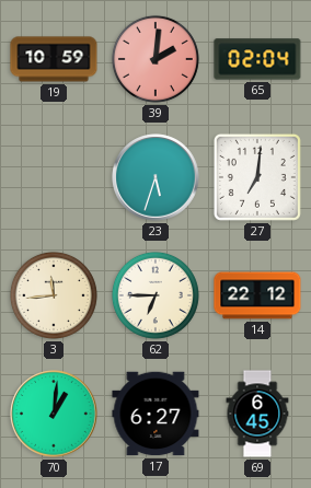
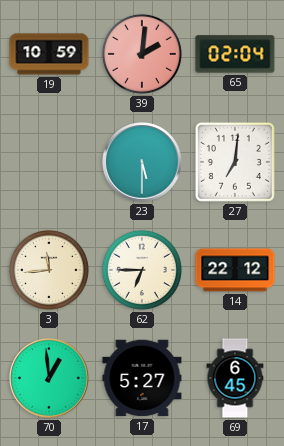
23: 5:33 -> 5:30
70: 1:01 -> 12:59
17: 6:27 -> 5:27
